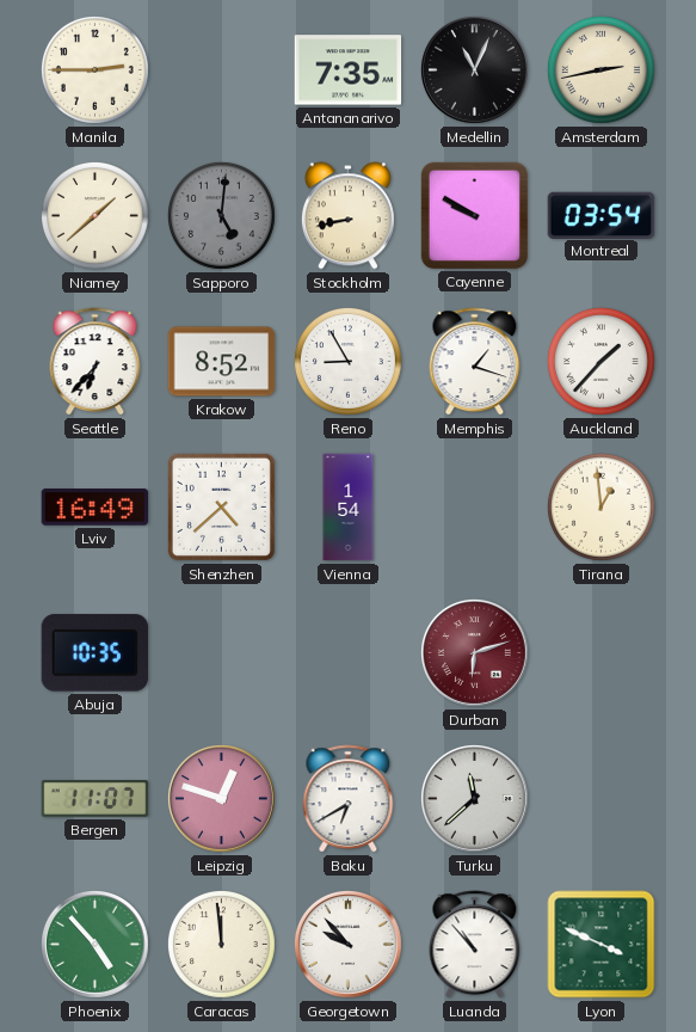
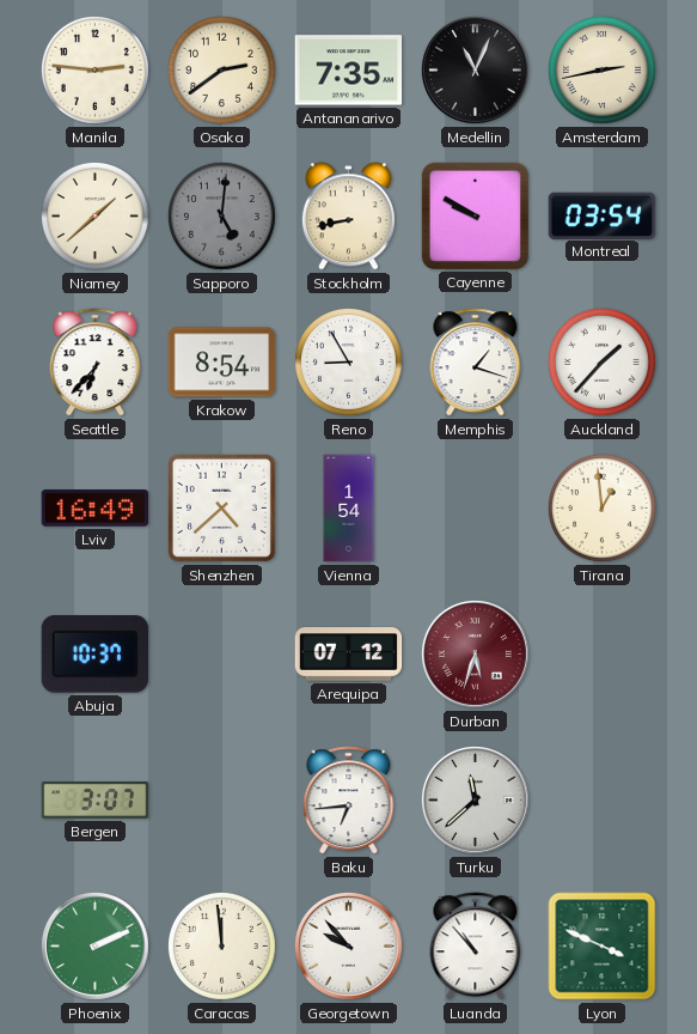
Manila: 2:45 -> 2:46
Osaka: none -> 2:39
Krakow: 8:52 -> 8:54
Abuja: 10:35 -> 10:37
Arequipa: none -> 07:12
Durban: 6:12 -> 5:33
Bergen: 11:07 -> 3:07
Leipzig: 12:48 -> none
Baku: 6:40 -> 6:44
Phoenix: 4:53 -> 2:11
